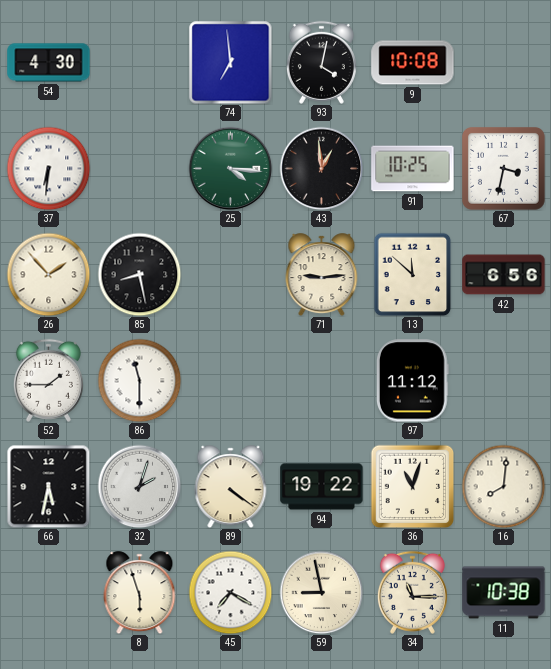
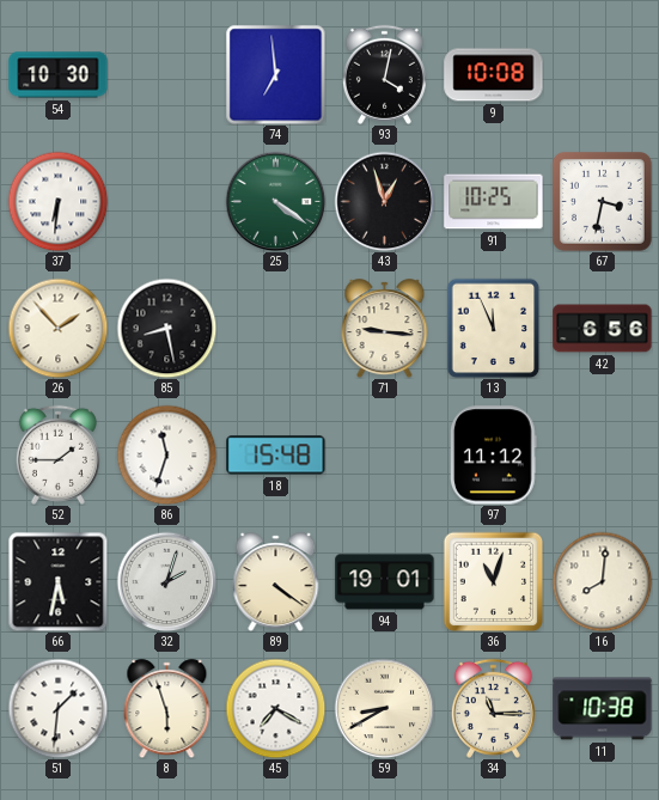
54: 4:30 -> 10:30
25: 4:16 -> 4:21
43: 12:59 -> 12:57
71: 9:14 -> 9:16
13: 11:52 -> 11:56
86: 11:30 -> 11:33
18: none -> 15:48
94: 19:22 -> 19:01
51: none -> 1:31
59: 8:58 -> 8:40
